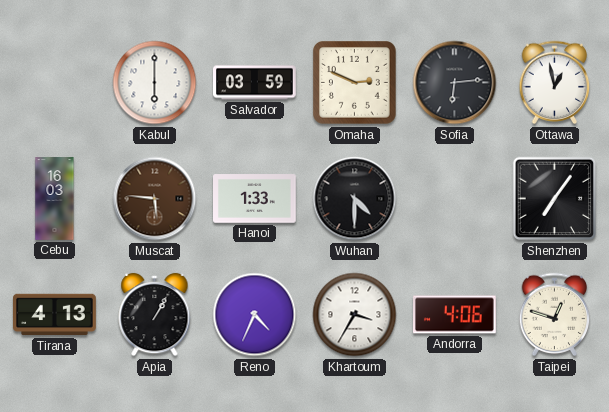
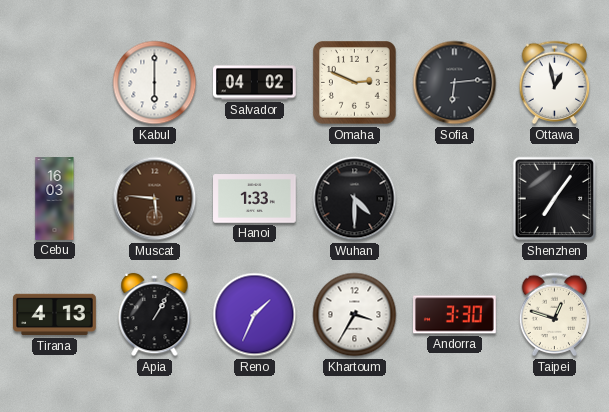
Salvador: 03:59 -> 04:02
Reno: 4:34 -> 1:34
Andorra: 4:06 -> 3:30
